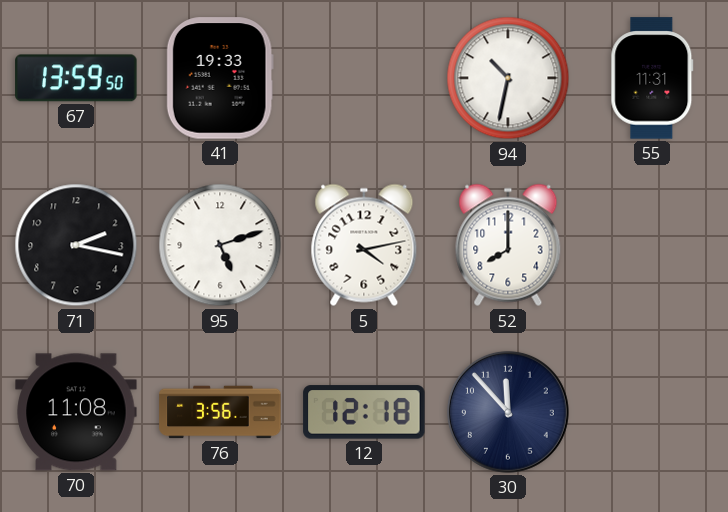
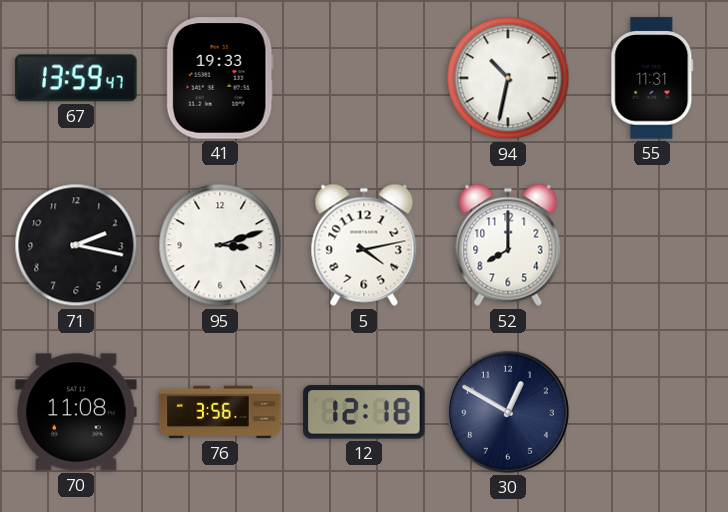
67: 13:59:50 -> 13:59:47
95: 5:12 -> 3:12
30: 11:53 -> 12:50
